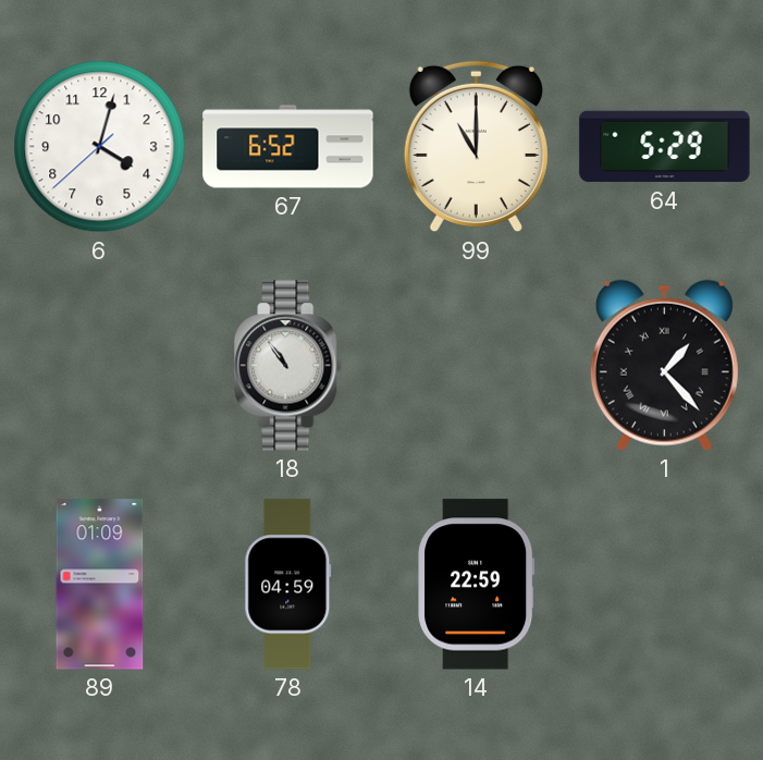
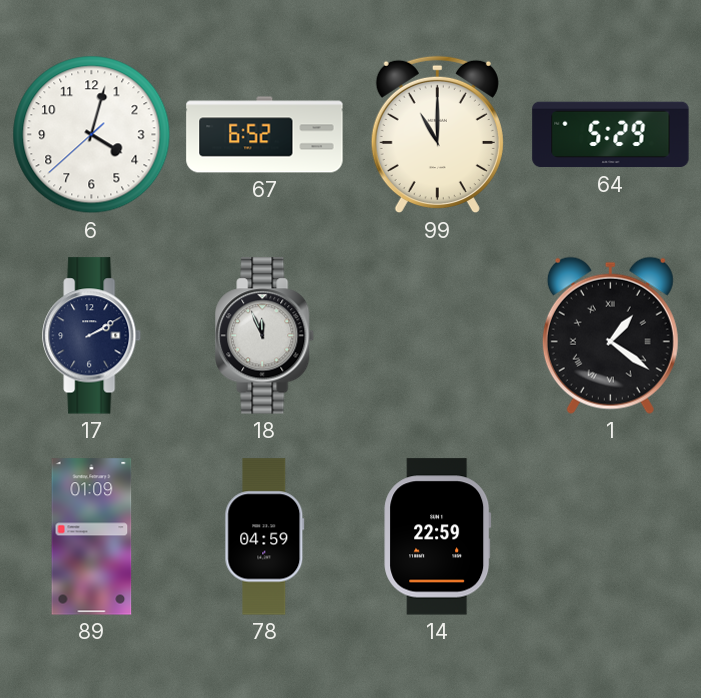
17: none -> 2:10
18: 10:54 -> 11:56
1: 1:23 -> 1:21
